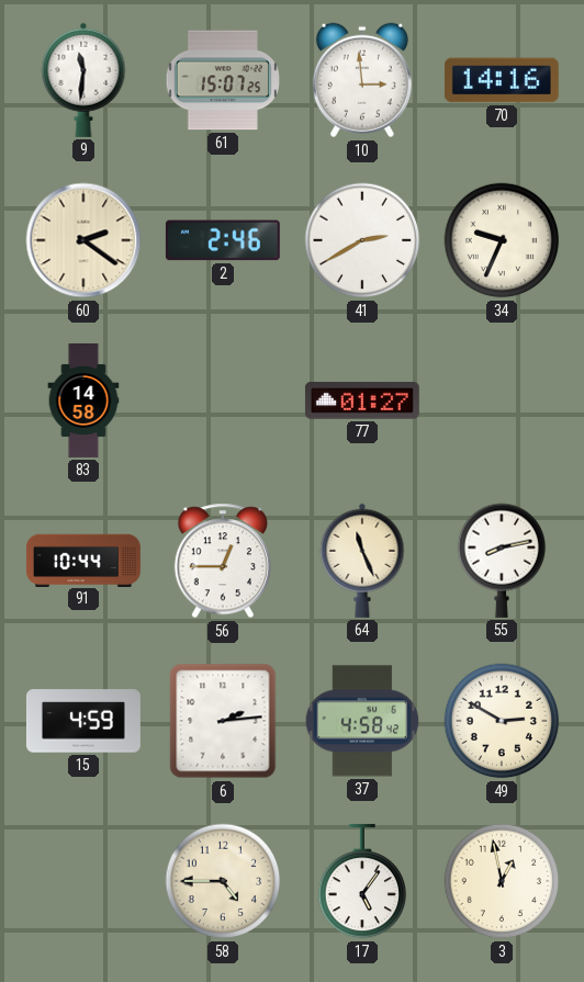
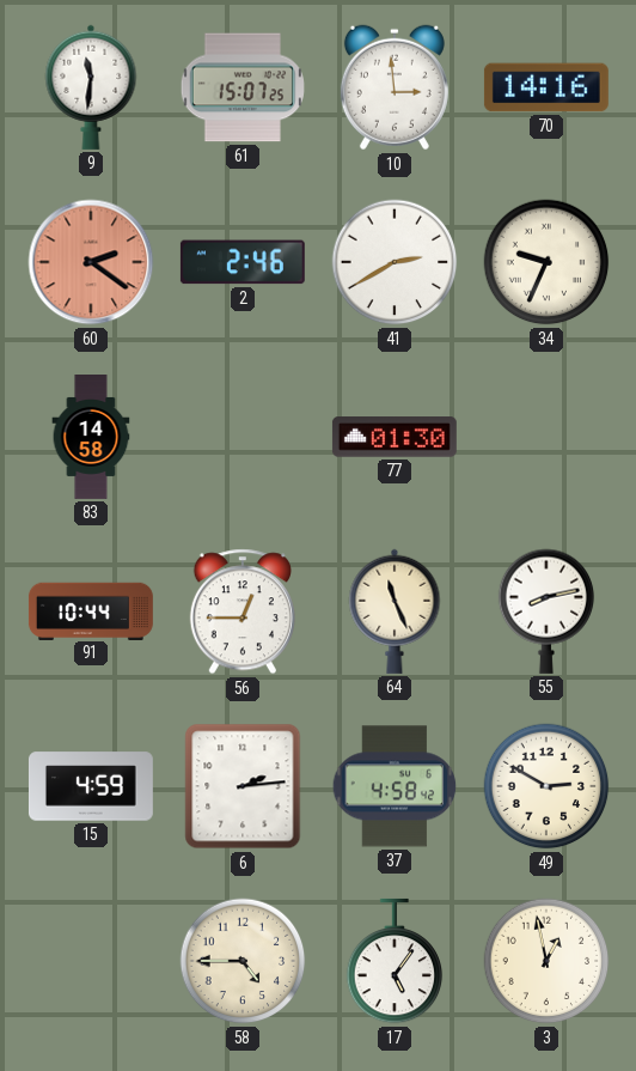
60 dial: cream -> salmon
77: 01:27 -> 01:30
